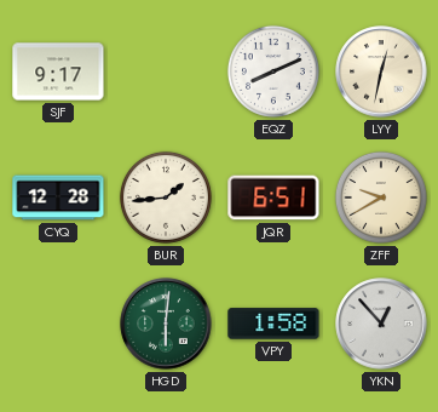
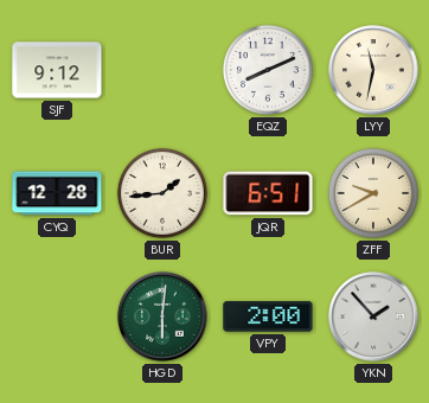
SJF: 9:17 -> 9:12
LYY: 12:32 -> 11:32
VPY: 1:58 -> 2:00
YKN: 12:53 -> 1:53
